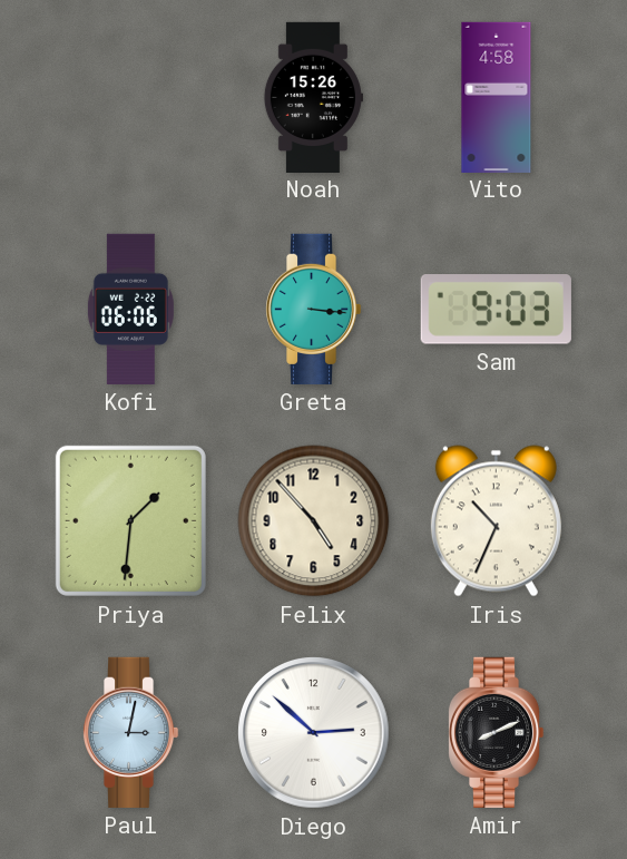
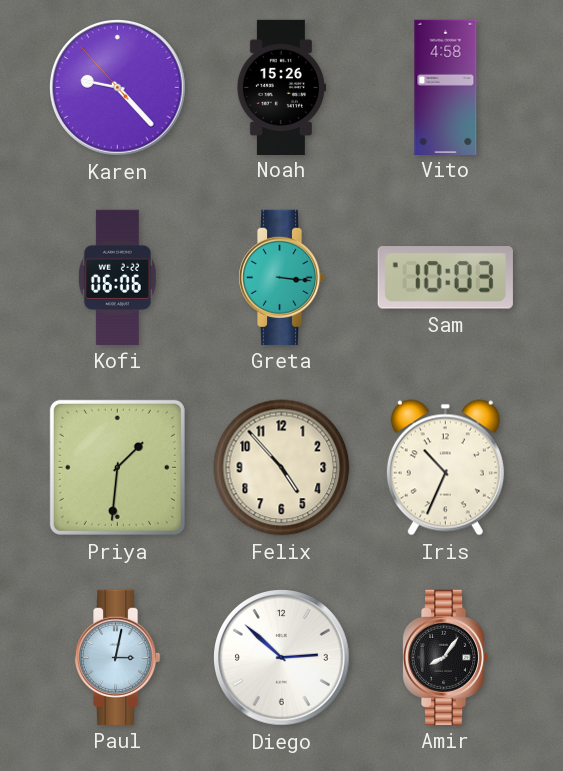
Karen: none -> 9:22
Sam: 9:03 -> 10:03
Amir: 8:11 -> 8:06
